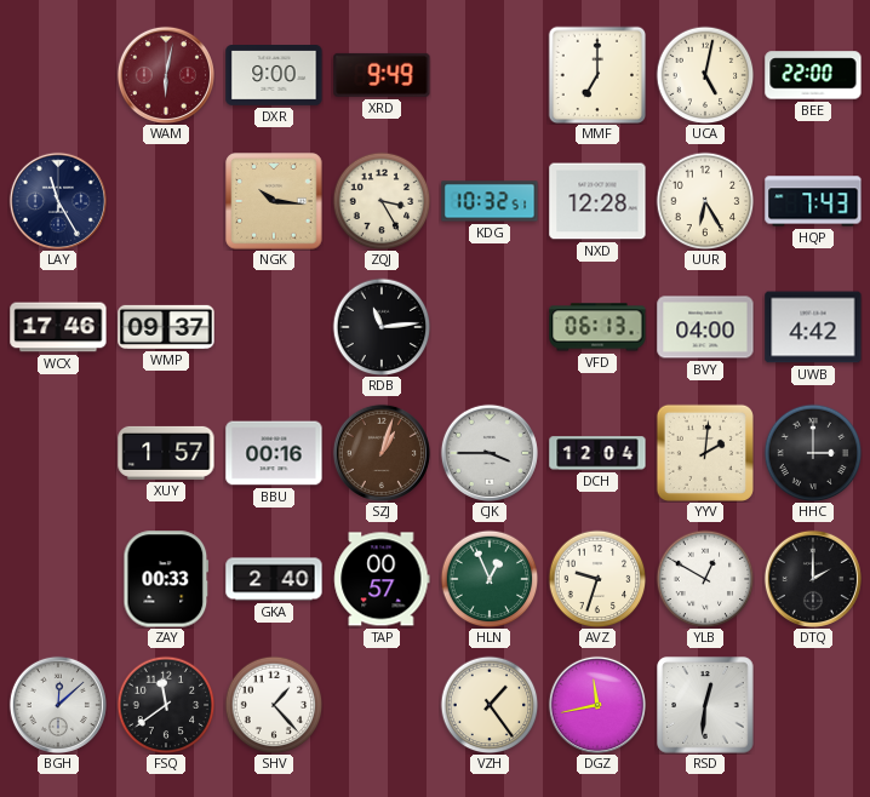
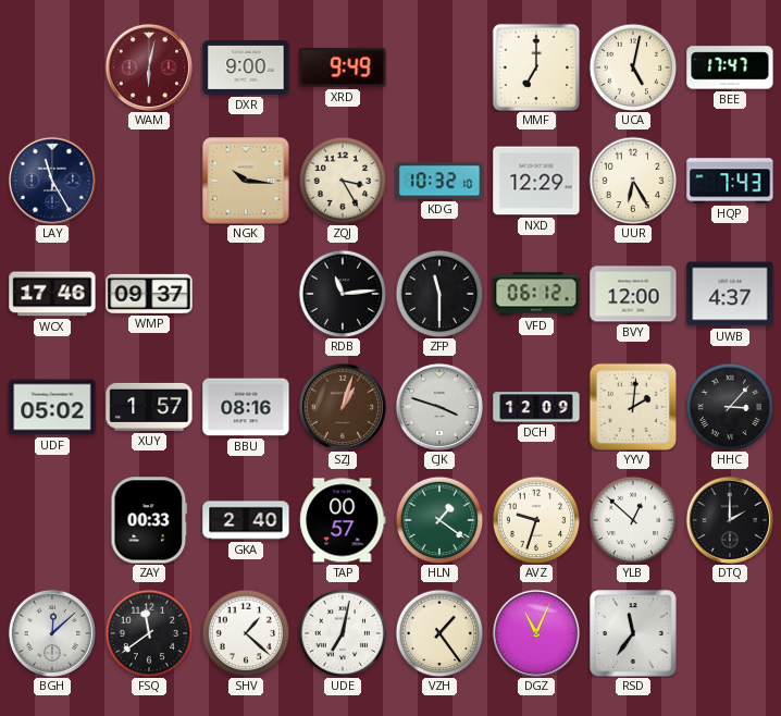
BEE: 22:00 -> 17:47
KDG: 10:32:51 -> 10:32:10
NXD: 12:28 -> 12:29
ZFP: none -> 11:30
VFD: 06:13 -> 06:12
BVY: 04:00 -> 12:00
UWB: 4:42 -> 4:37
UDF: none -> 05:02
BBU: 00:16 -> 08:16
CJK: 3:45 -> 3:48
DCH: 12:04 -> 12:09
HHC: 3:00 -> 3:07
HLN: 12:56 -> 1:21
YLB: 12:50 -> 12:52
SHV: 1:23 -> 1:22
UDE: none -> 7:02
DGZ: 11:43 -> 11:04
RSD: 12:31 -> 11:36
